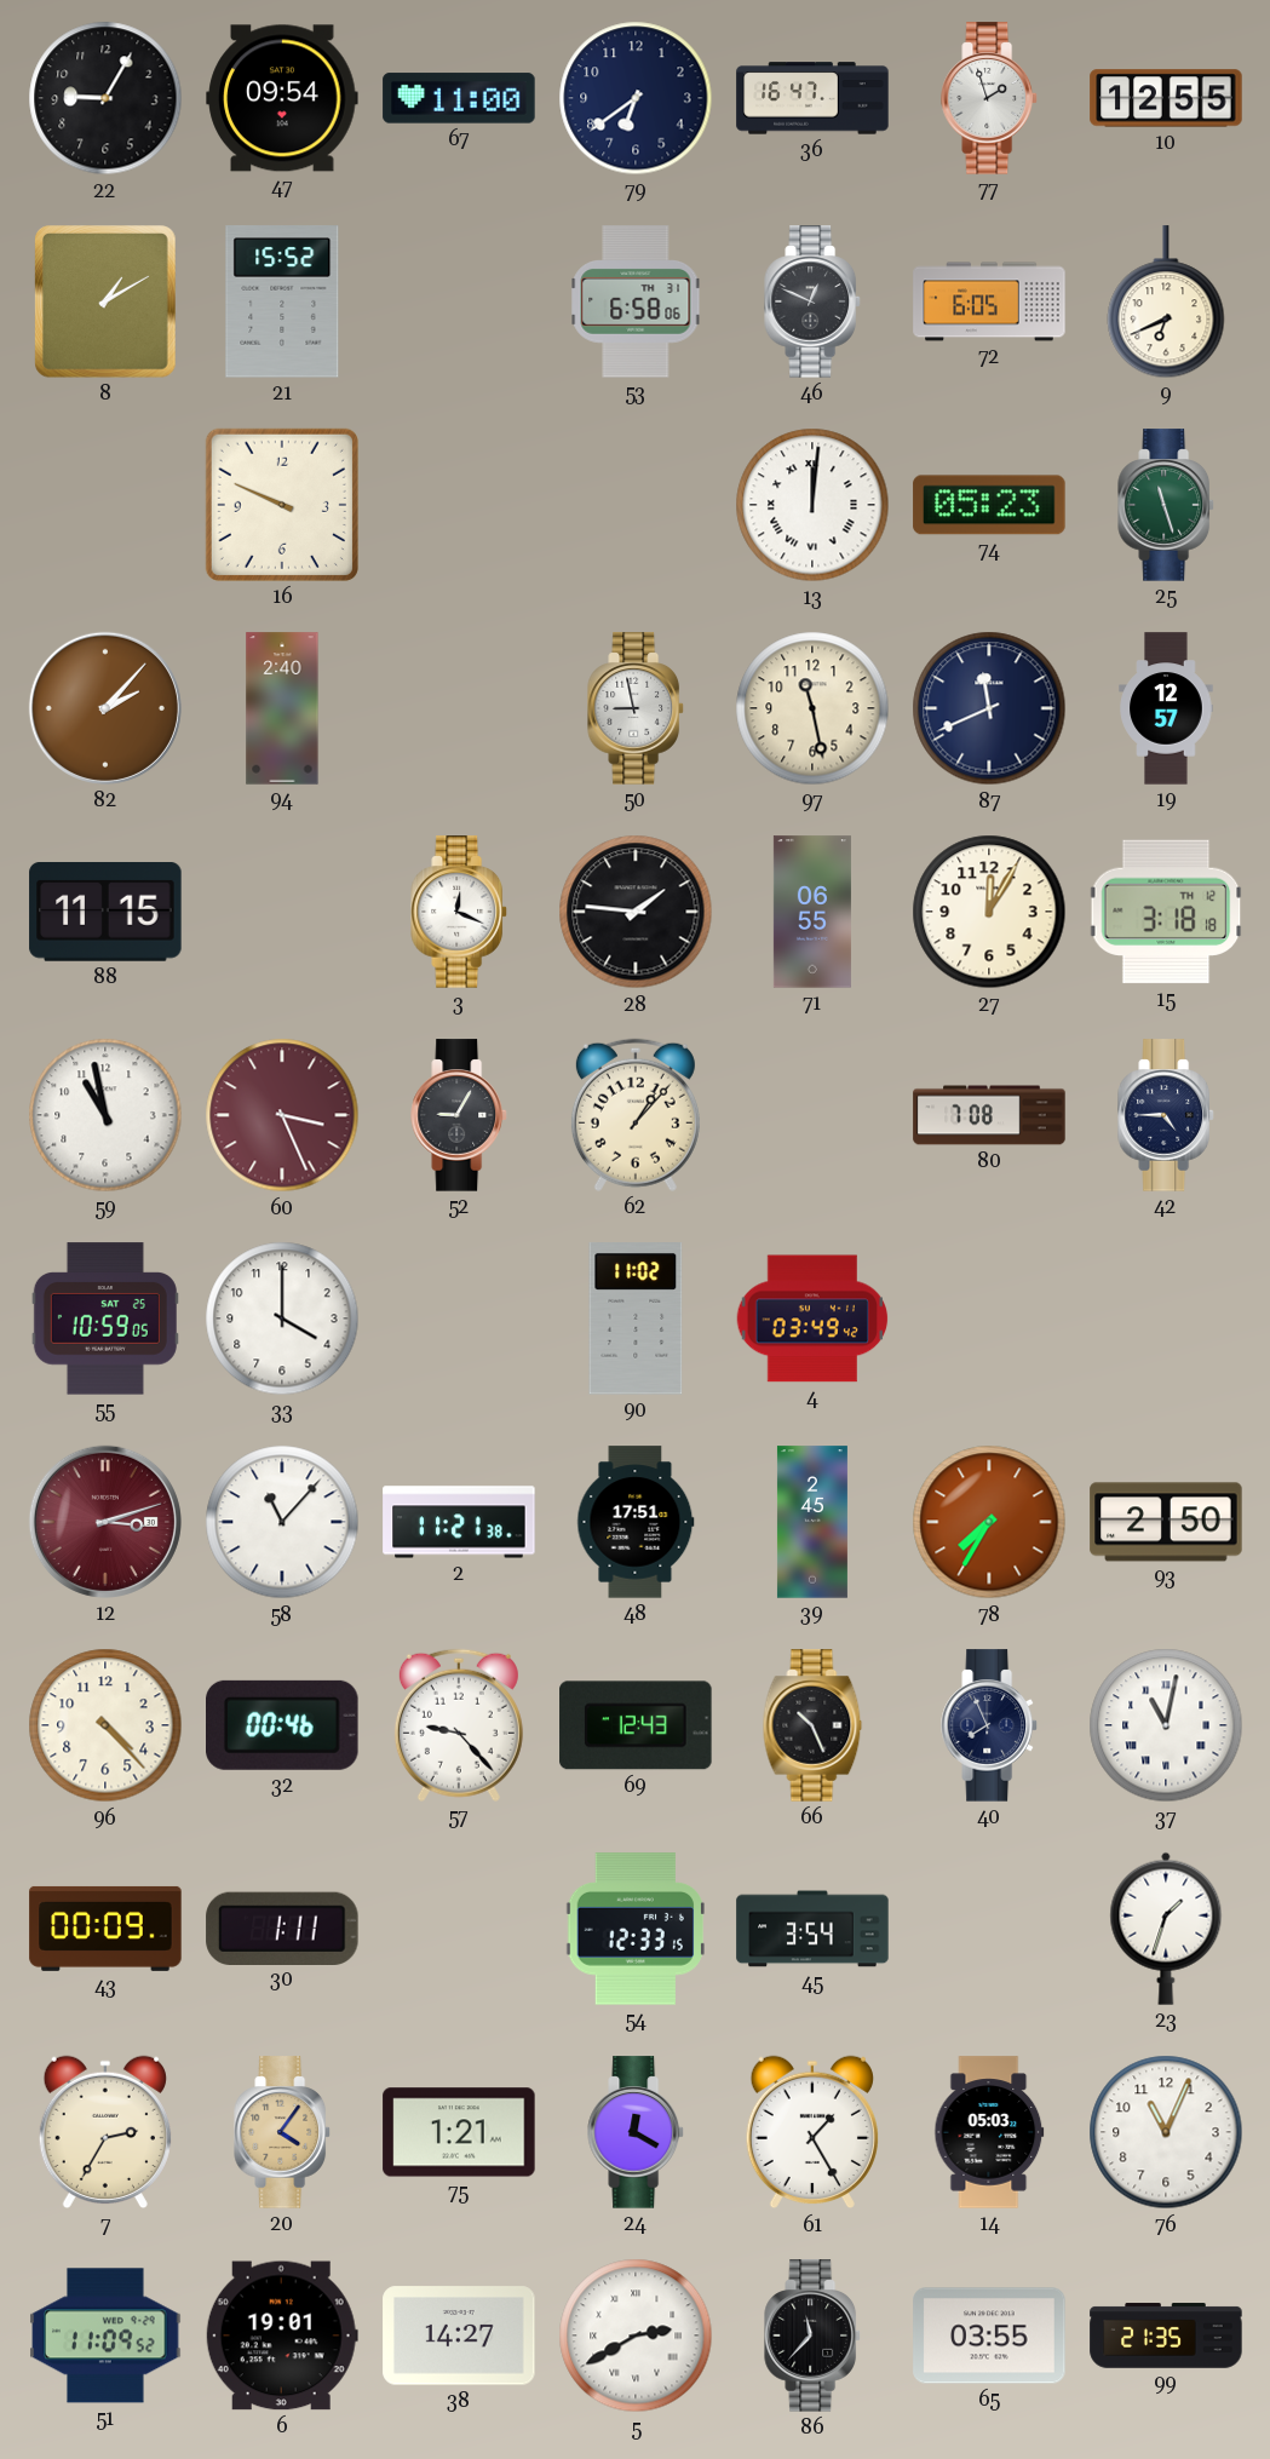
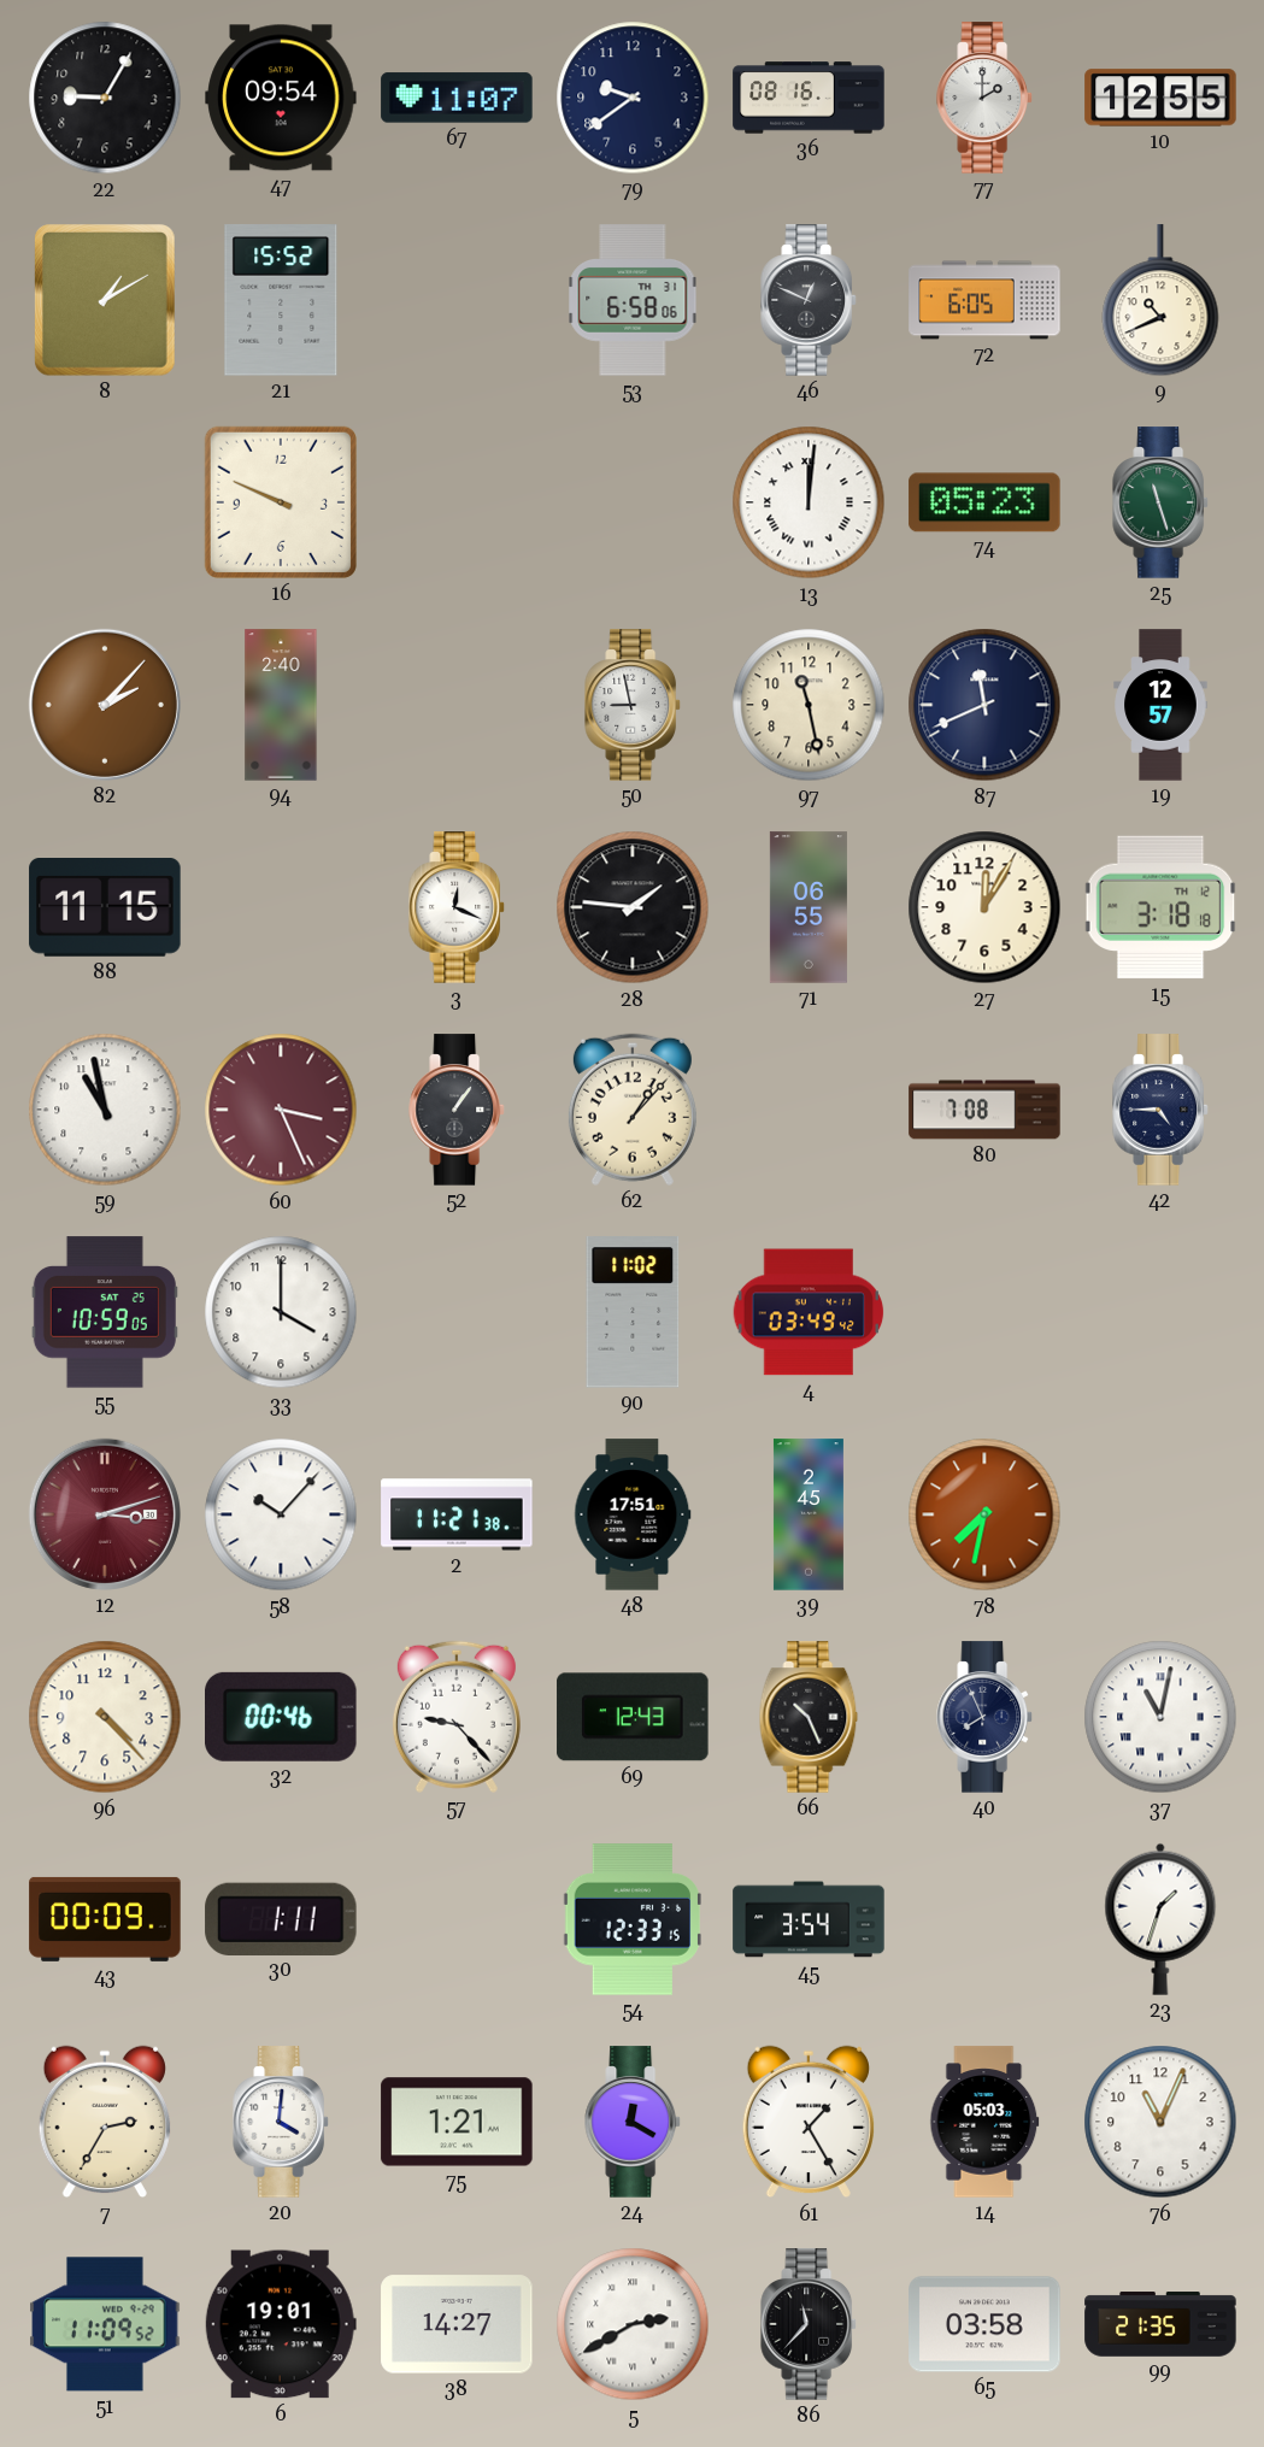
67: 11:00 -> 11:07
79: 6:39 -> 9:39
36: 16:47 -> 08:16
77: 1:57 -> 2:00
9: 6:41 -> 10:41
52: 9:05 -> 1:06
58: 11:07 -> 10:07
78: 7:35 -> 7:32
93: 2:50 -> none
20: 4:06 -> 4:01
20 dial: champagne -> white
65: 03:55 -> 03:58
